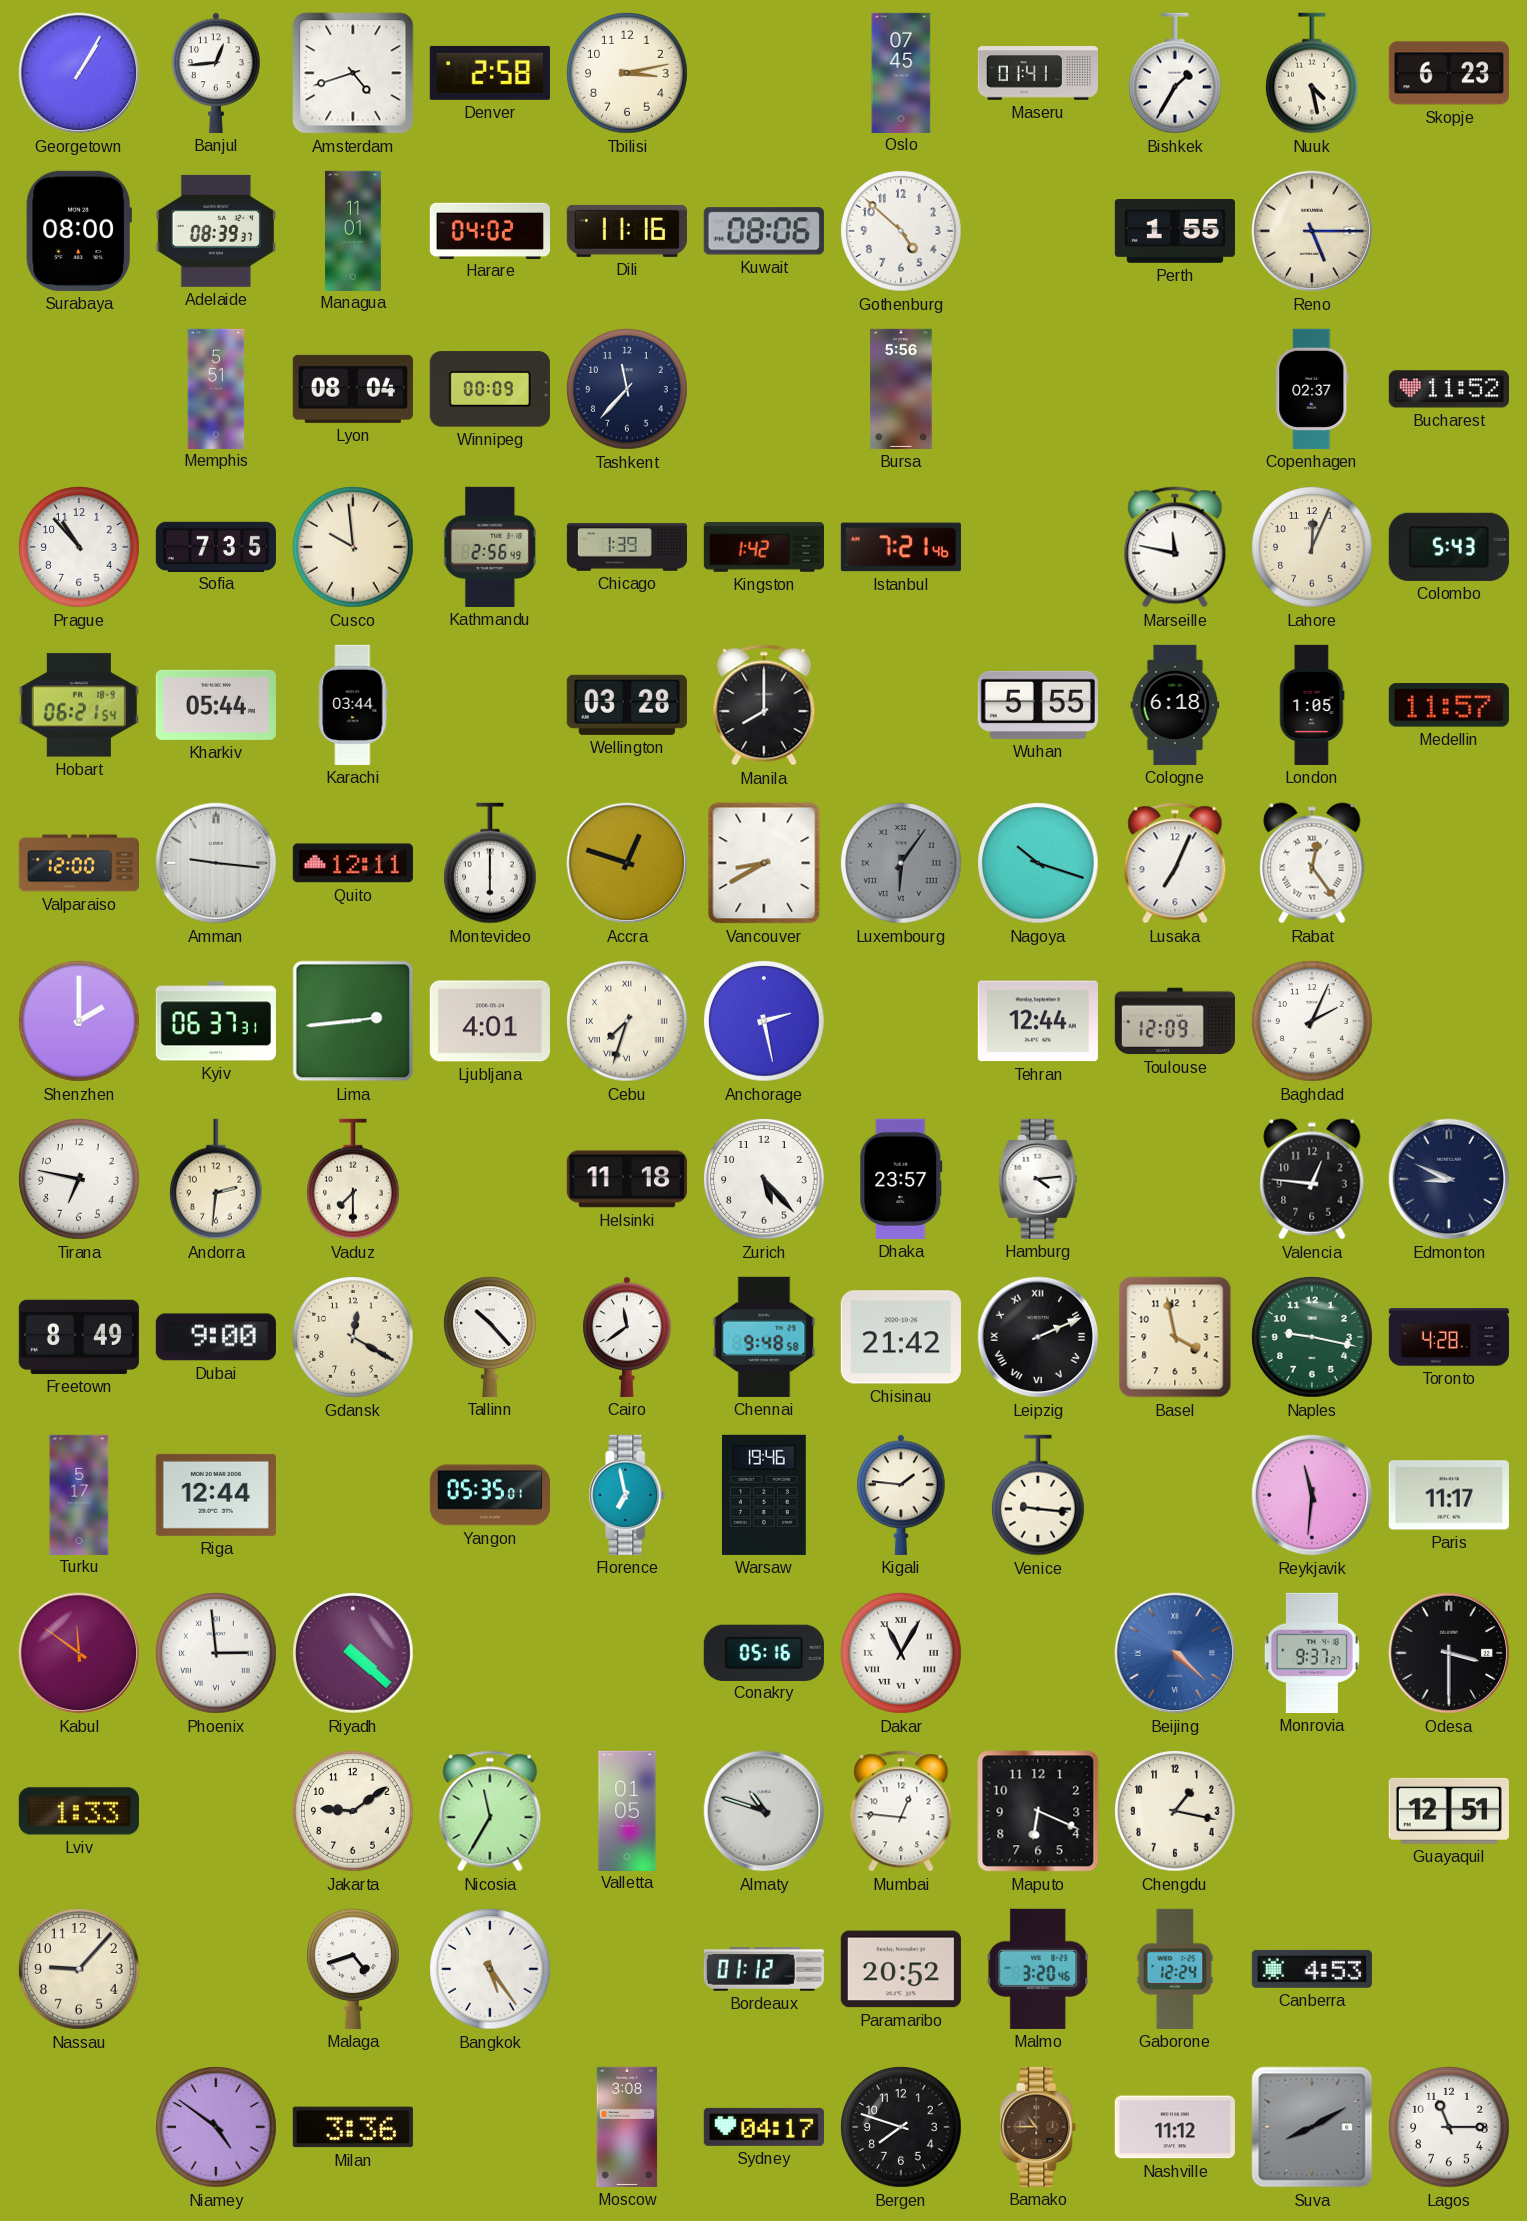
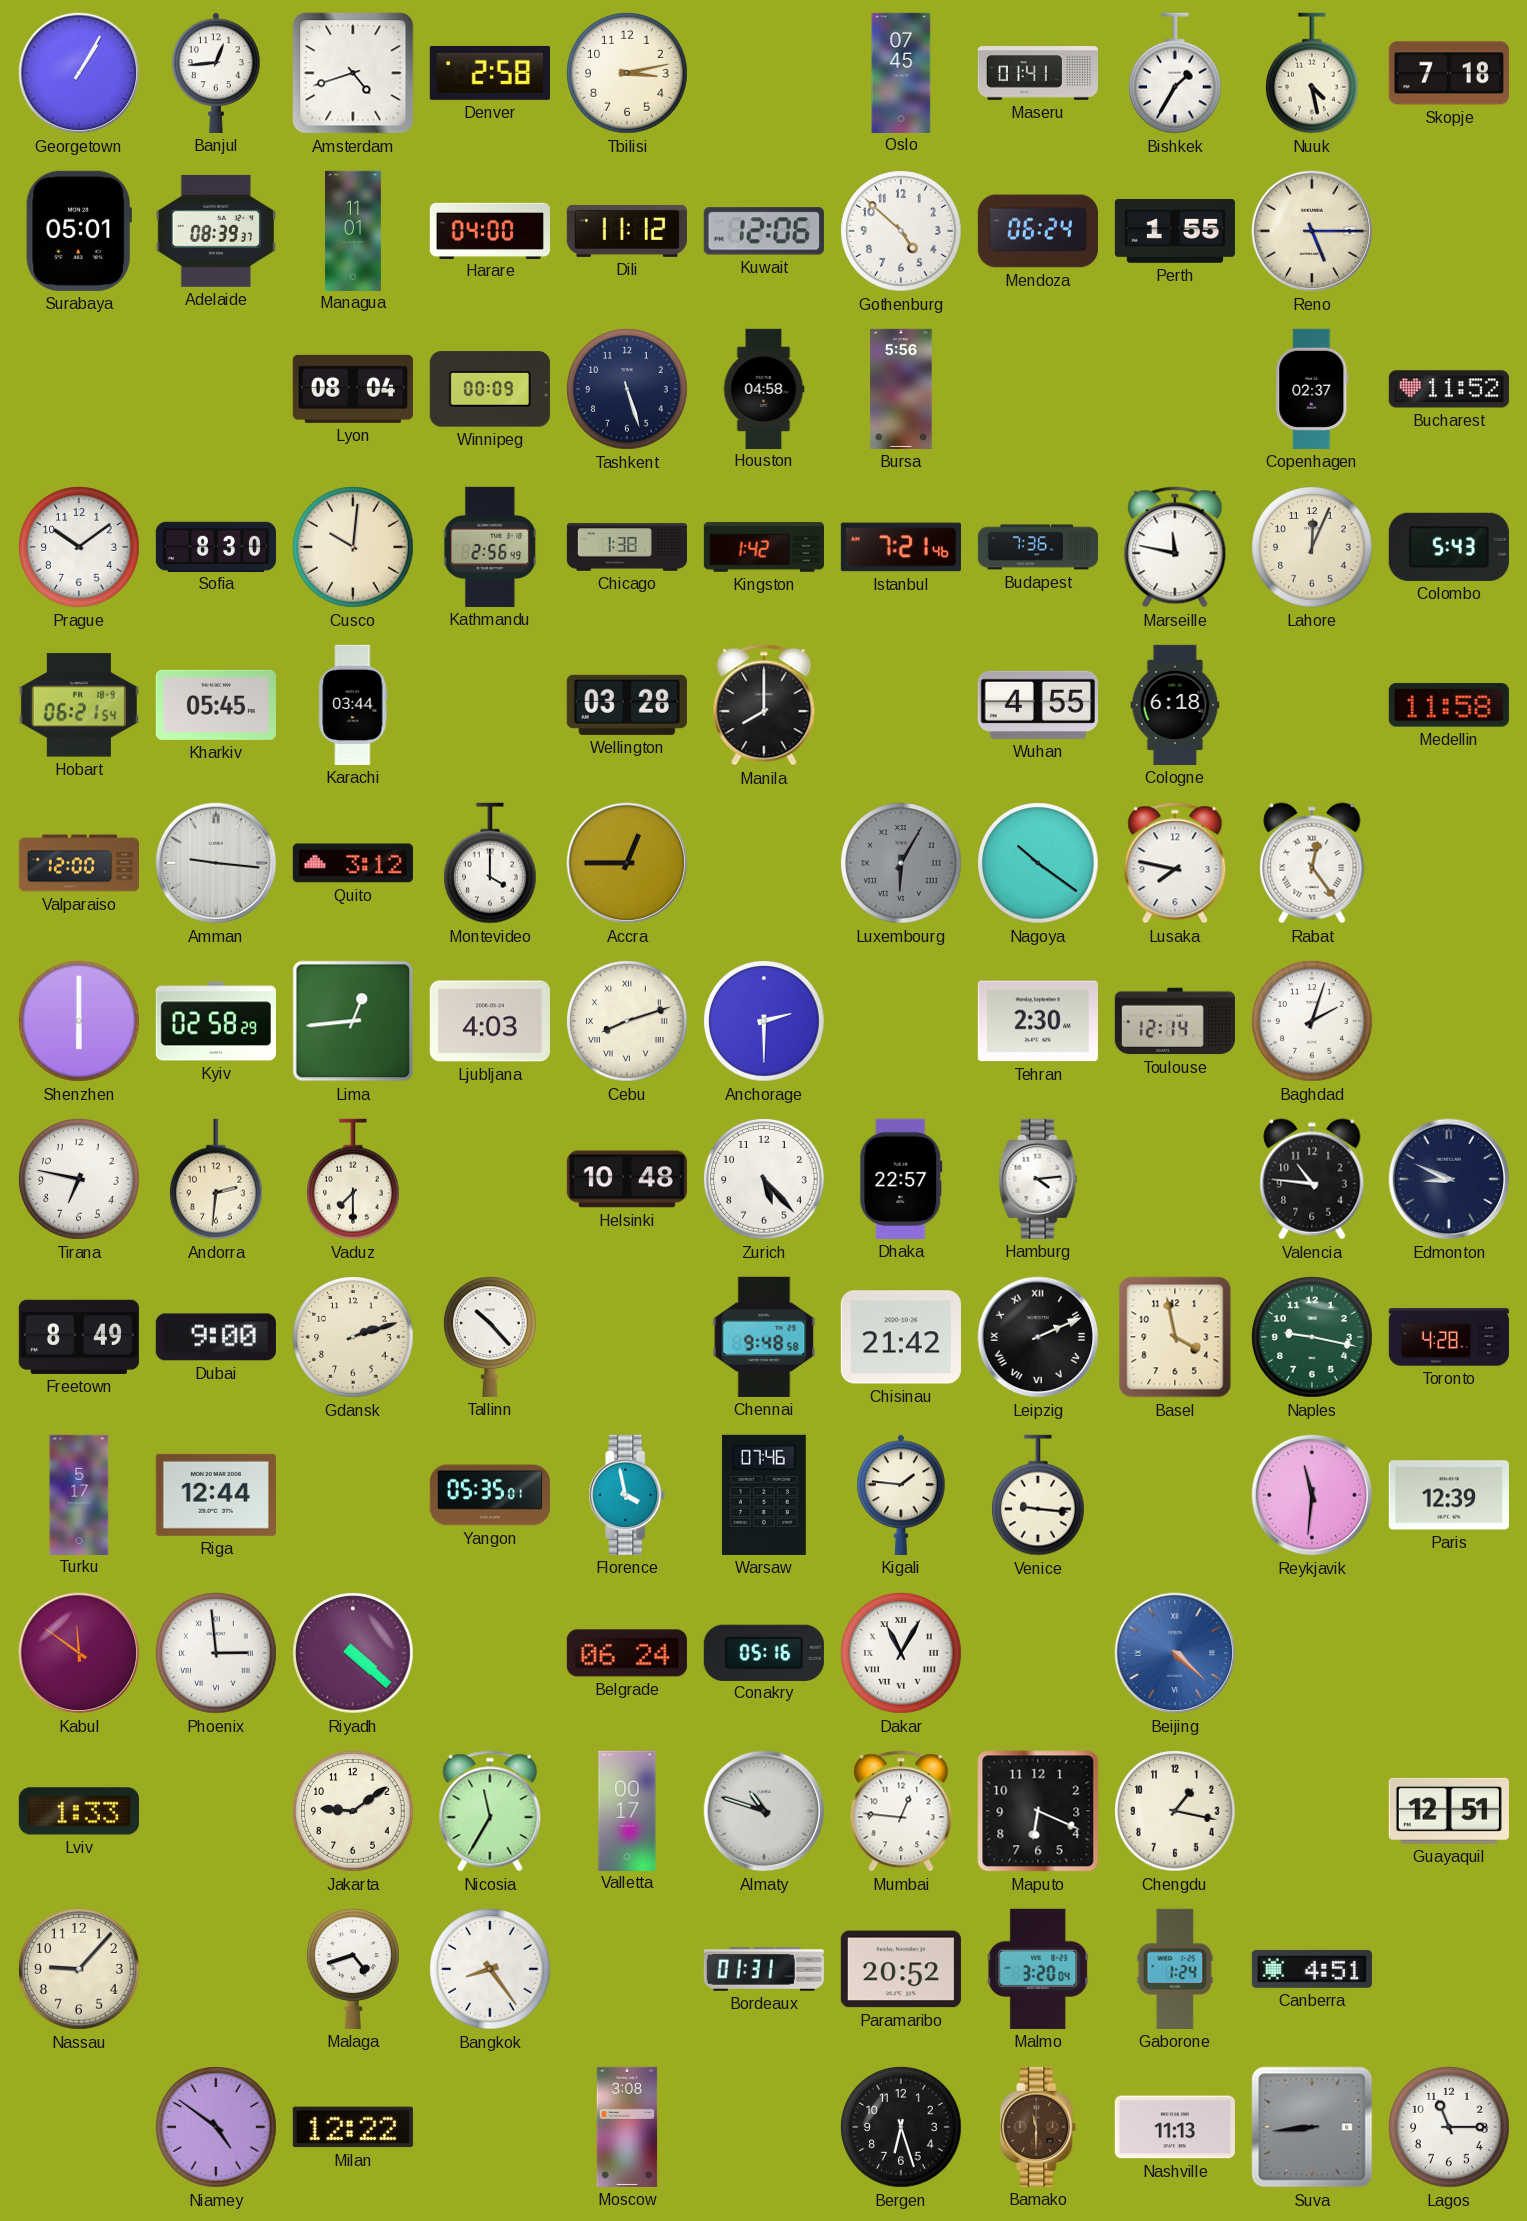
Skopje: 6:23 -> 7:18
Surabaya: 08:00 -> 05:01
Harare: 04:02 -> 04:00
Dili: 11:16 -> 11:12
Kuwait: 08:06 -> 12:06
Mendoza: none -> 06:24
Memphis: 5:51 -> none
Tashkent: 11:37 -> 5:27
Houston: none -> 04:58
Prague: 10:53 -> 10:09
Sofia: 7:35 -> 8:30
Cusco: 9:59 -> 10:01
Chicago: 1:39 -> 1:38
Budapest: none -> 7:36
Kharkiv: 05:44 -> 05:45
Wuhan: 5:55 -> 4:55
London: 1:05 -> none
Medellin: 11:57 -> 11:58
Quito: 12:11 -> 3:12
Montevideo: 6:00 -> 4:00
Accra: 12:48 -> 12:45
Vancouver: 8:40 -> none
Luxembourg: 6:06 -> 6:05
Nagoya: 10:18 -> 10:21
Lusaka: 7:04 -> 7:47
Shenzhen: 2:00 -> 6:00
Kyiv: 06:37 -> 02:58
Lima: 2:44 -> 12:44
Ljubljana: 4:01 -> 4:03
Cebu: 7:33 -> 8:12
Anchorage: 2:28 -> 2:30
Tehran: 12:44 -> 2:30
Toulouse: 12:09 -> 12:14
Baghdad: 2:04 -> 2:03
Helsinki: 11:18 -> 10:48
Dhaka: 23:57 -> 22:57
Valencia: 12:46 -> 10:46
Gdansk: 12:20 -> 2:12
Cairo: 11:39 -> none
Florence: 6:58 -> 3:58
Warsaw: 19:46 -> 07:46
Paris: 11:17 -> 12:39
Belgrade: none -> 06:24
Monrovia: 9:37 -> none
Odesa: 3:30 -> none
Valletta: 01:05 -> 00:17
Bangkok: 5:24 -> 8:24
Bordeaux: 01:12 -> 01:31
Malmo: 3:20:46 -> 3:20:04
Gaborone: 12:24 -> 1:24
Canberra: 4:53 -> 4:51
Milan: 3:36 -> 12:22
Sydney: 04:17 -> none
Bergen: 7:48 -> 6:27
Bamako: 10:45 -> 11:30
Nashville: 11:12 -> 11:13
Suva: 8:10 -> 8:44
